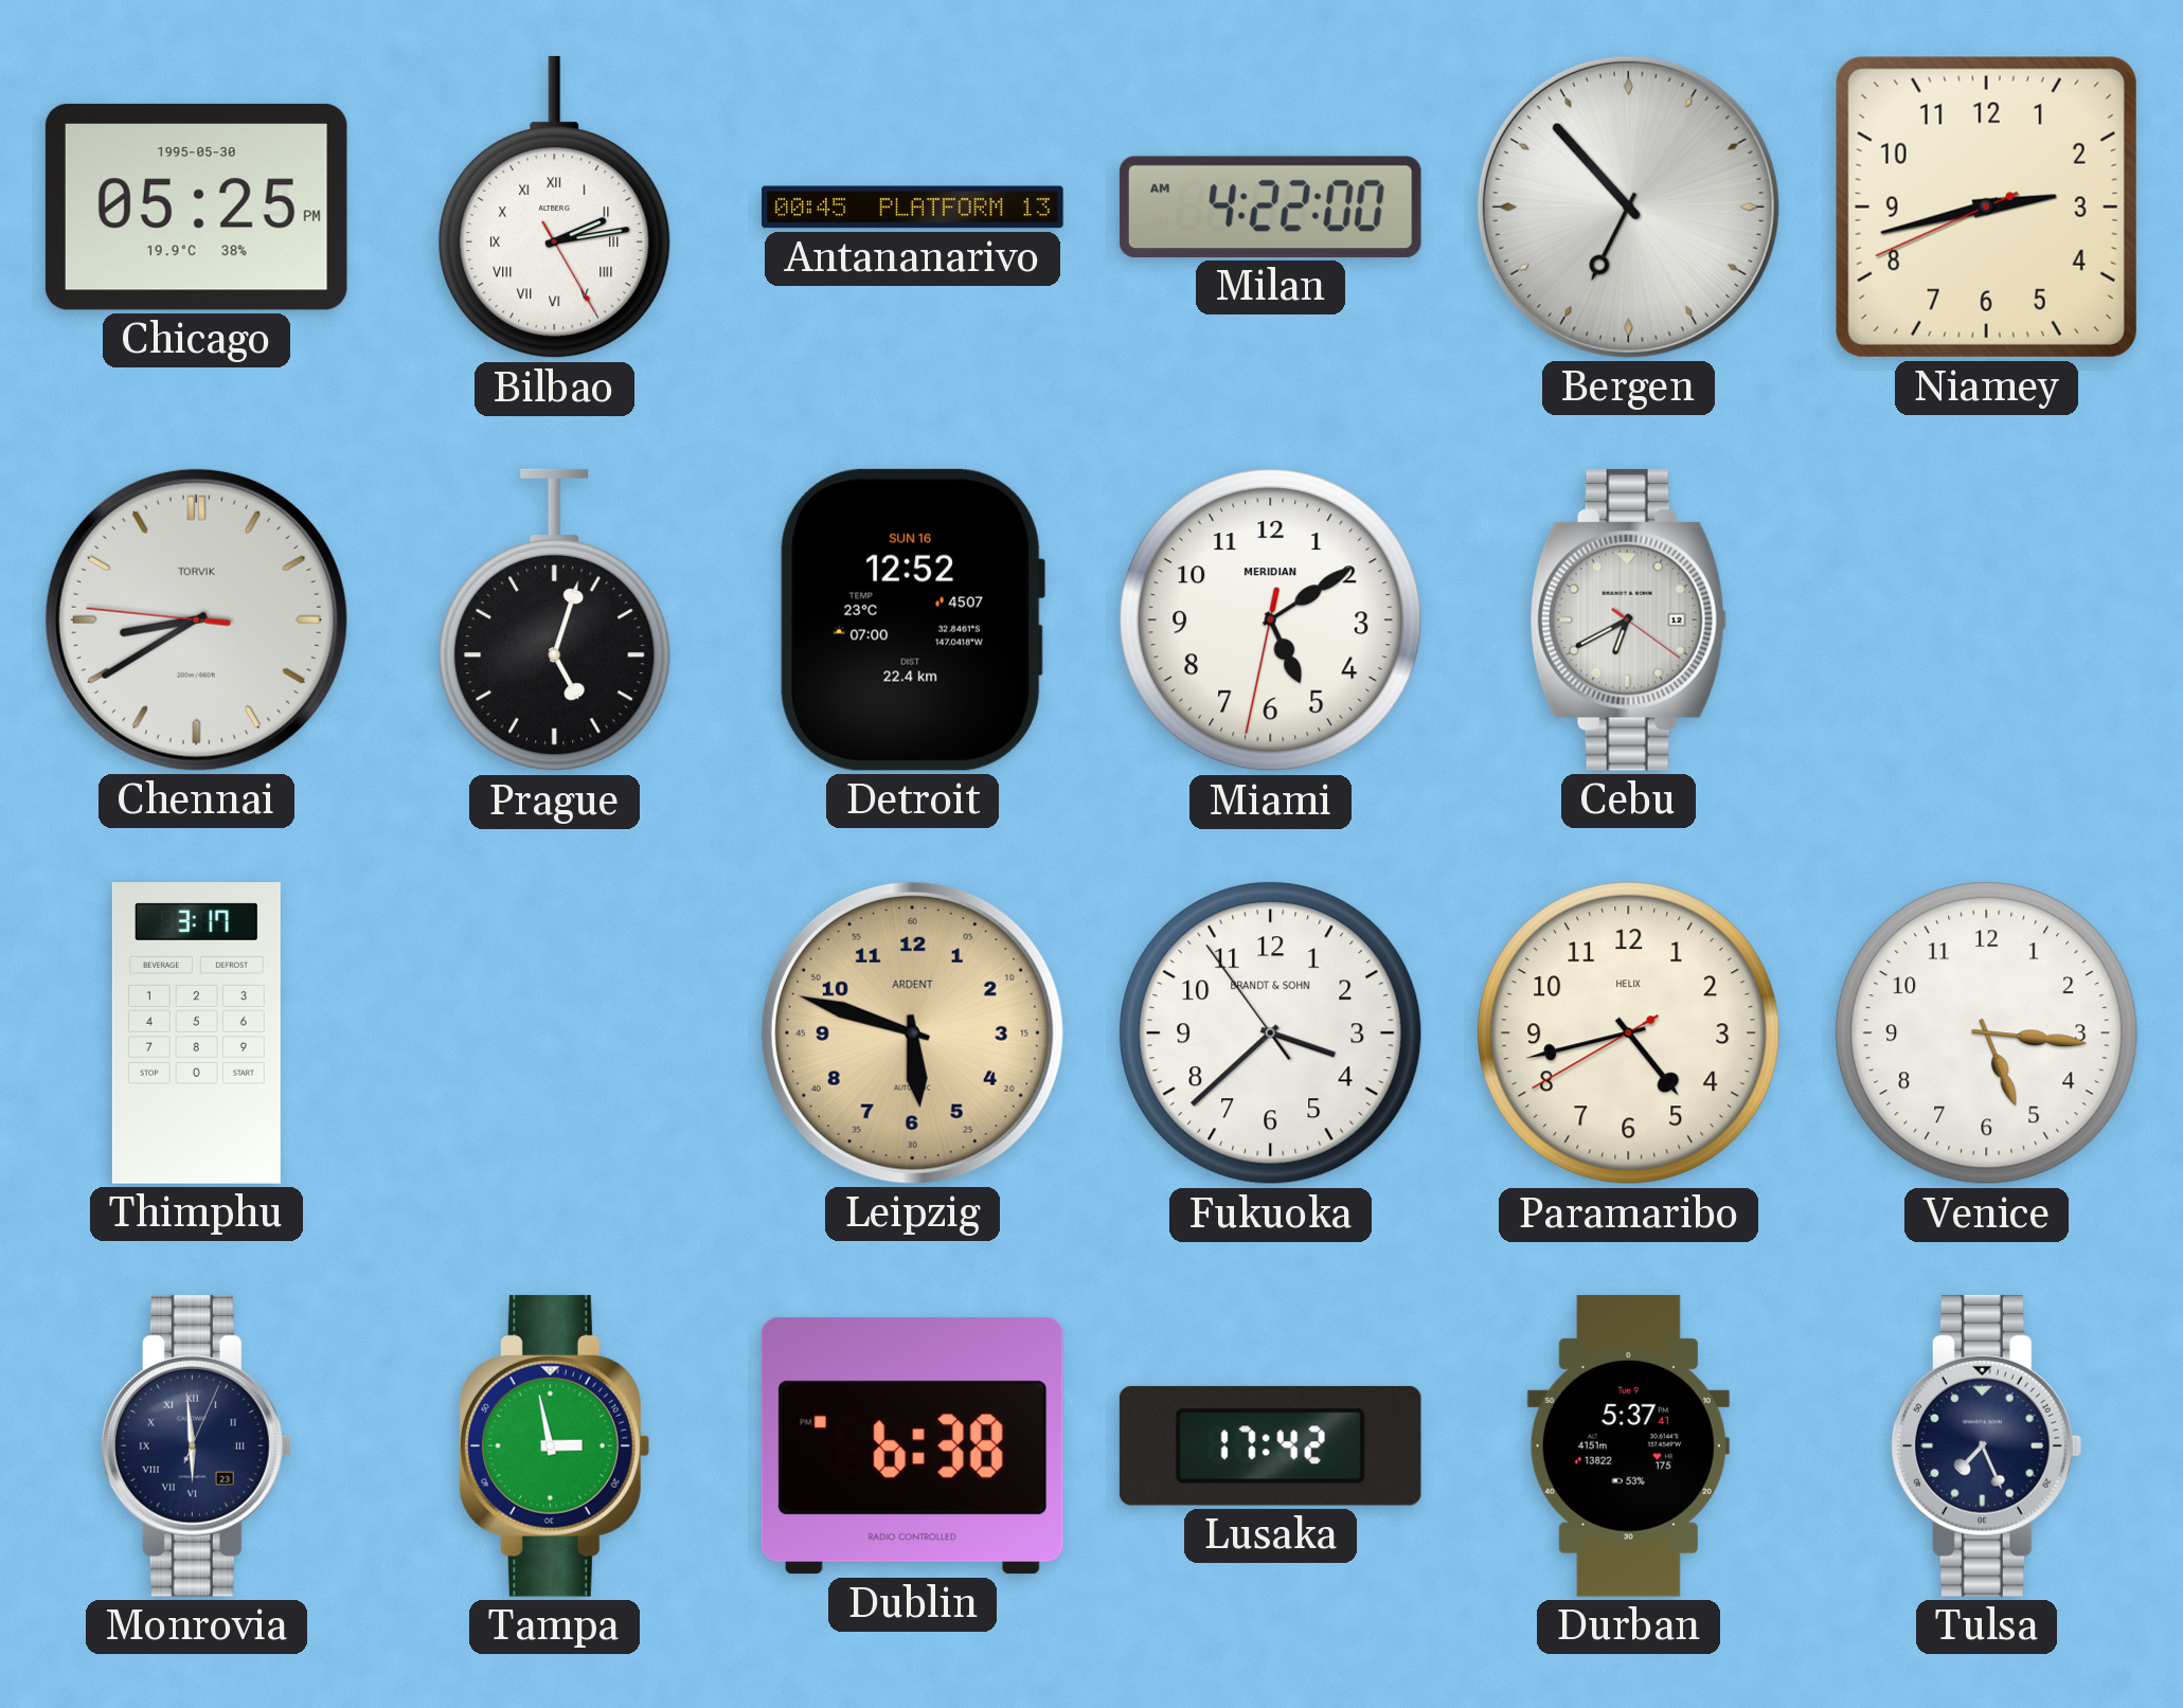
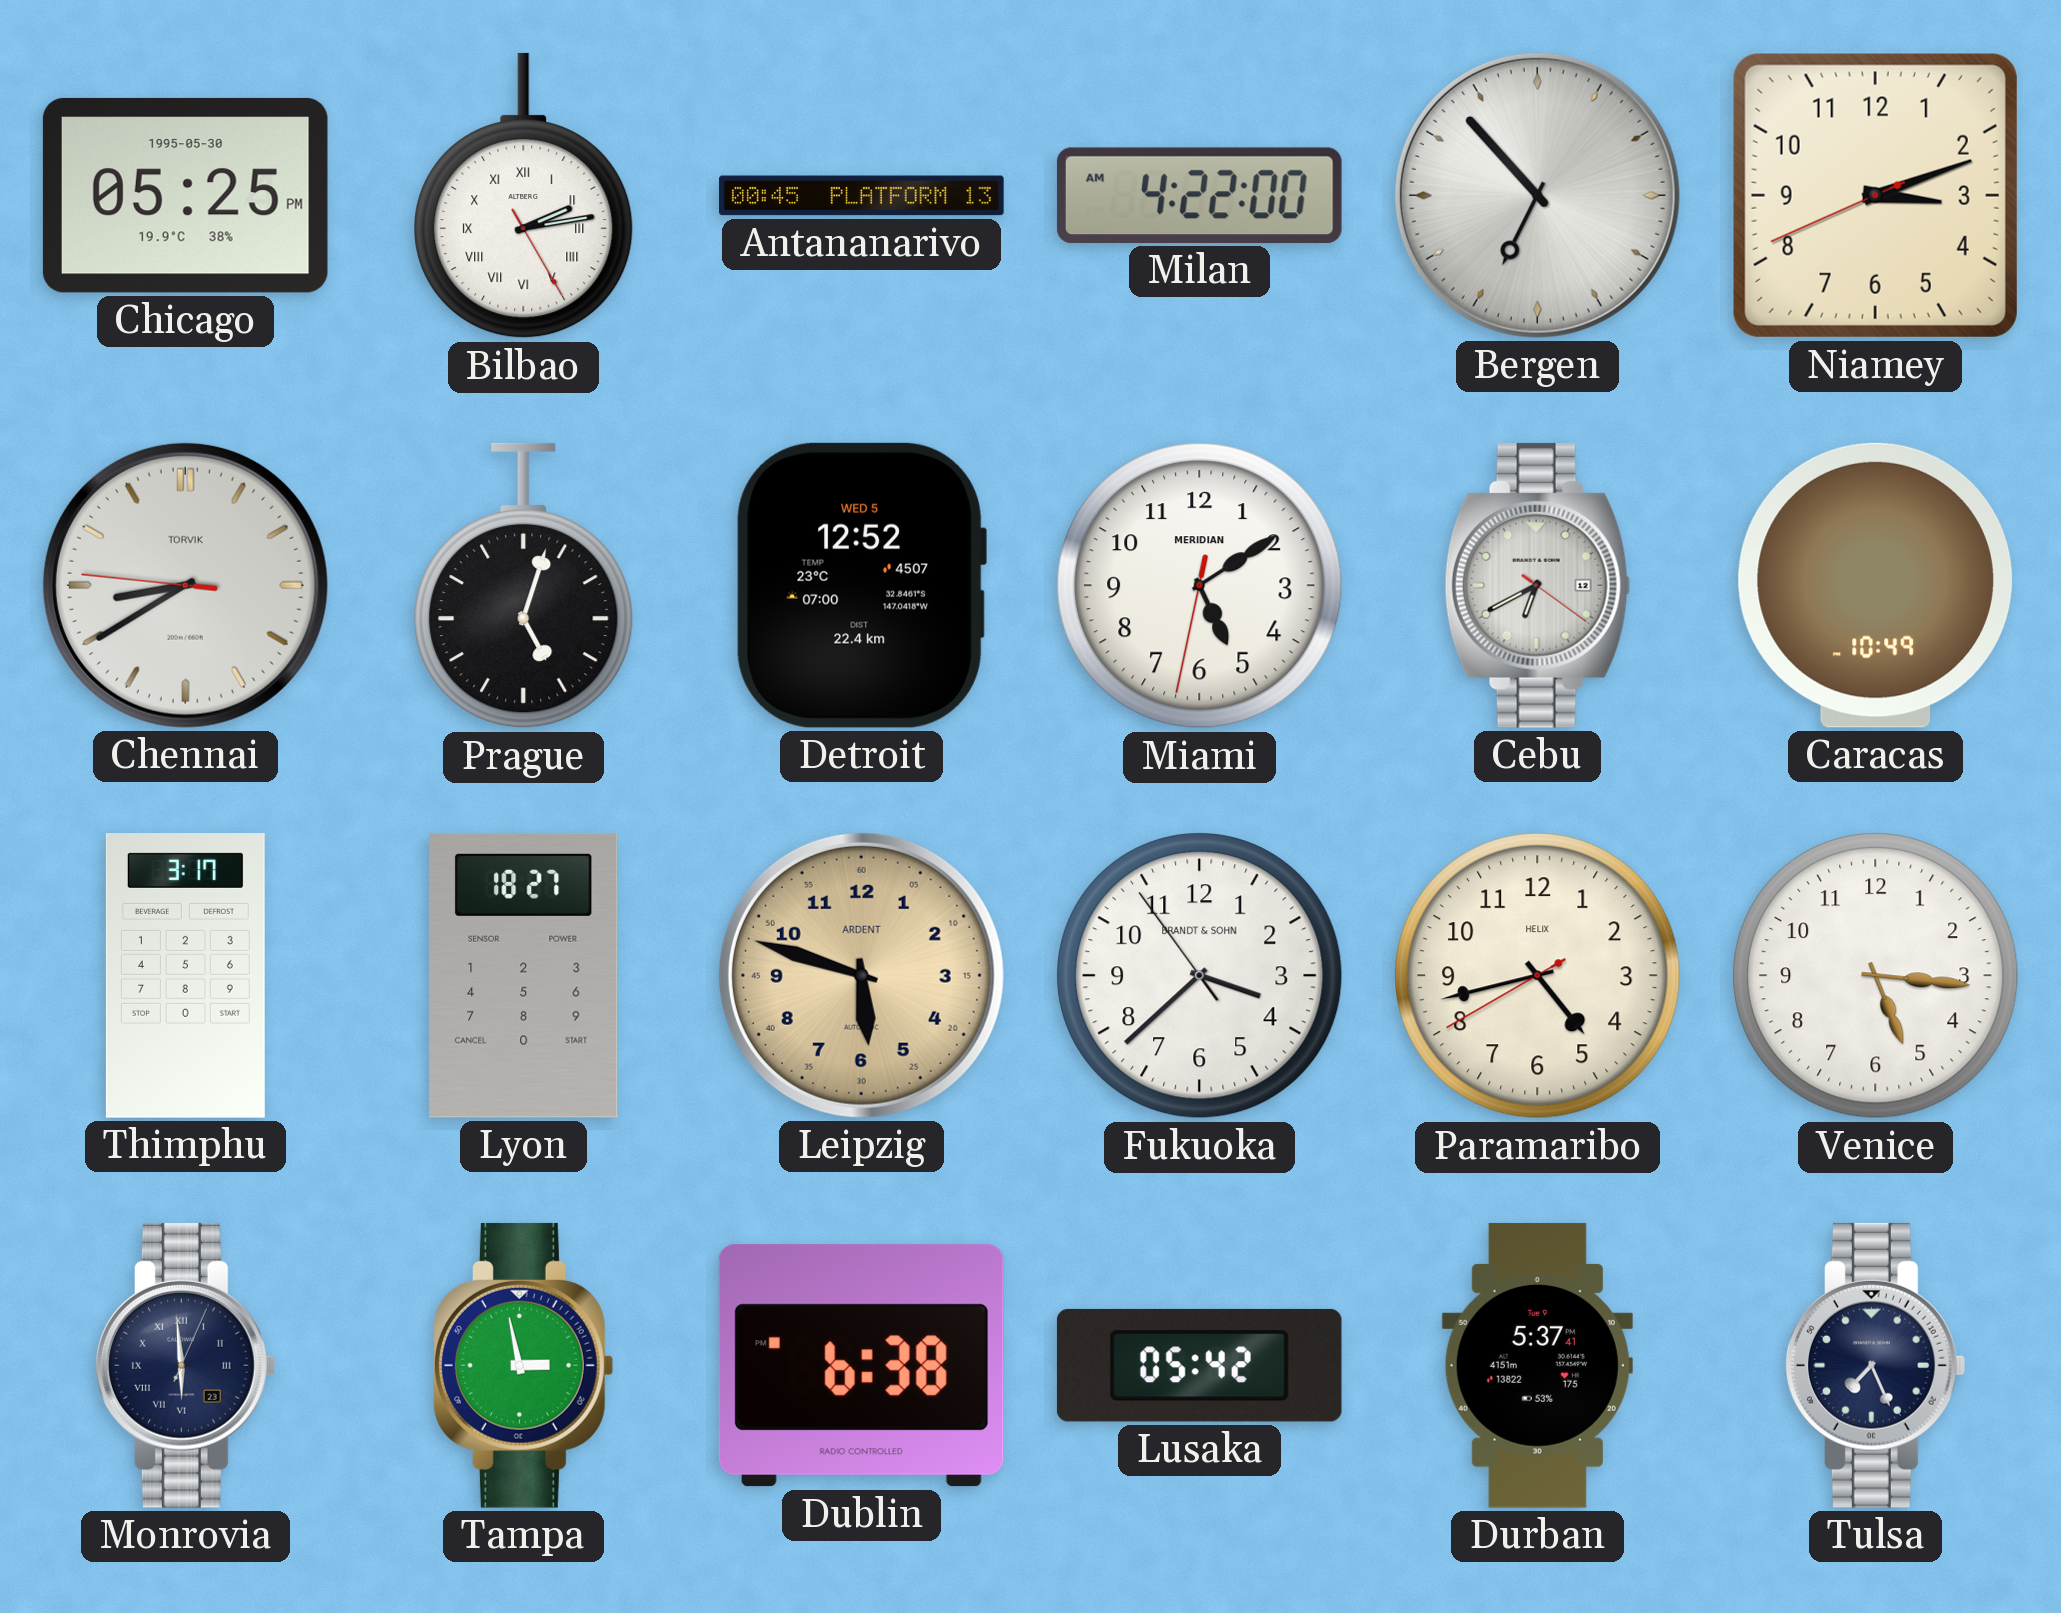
Niamey: 2:42 -> 3:11
Detroit date: SUN 16 -> WED 5
Caracas: none -> 10:49
Lyon: none -> 18:27
Lusaka: 17:42 -> 05:42
